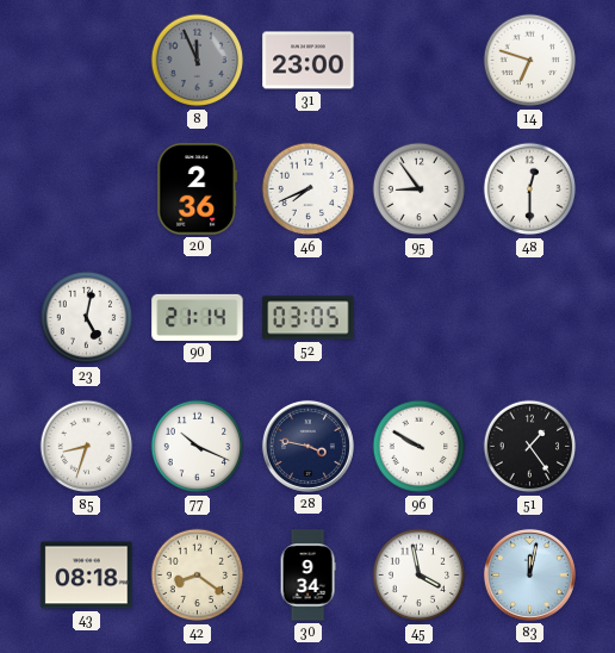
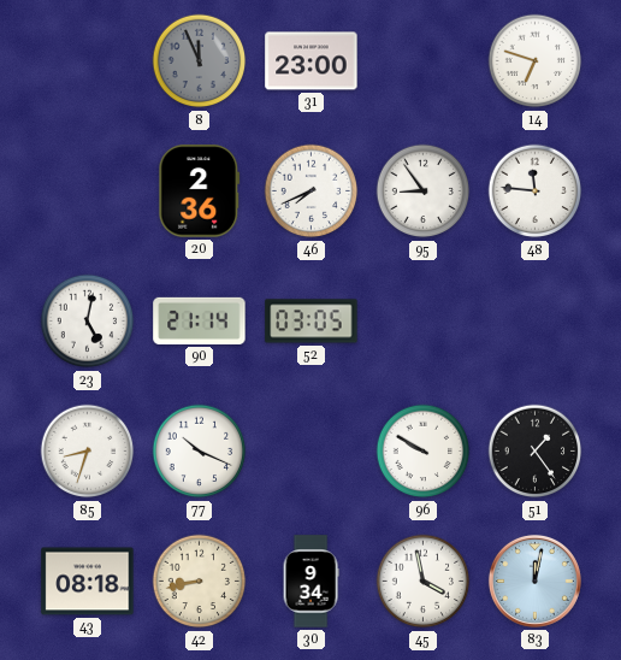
48: 12:30 -> 11:46
28: 3:47 -> none
42: 8:21 -> 8:43
